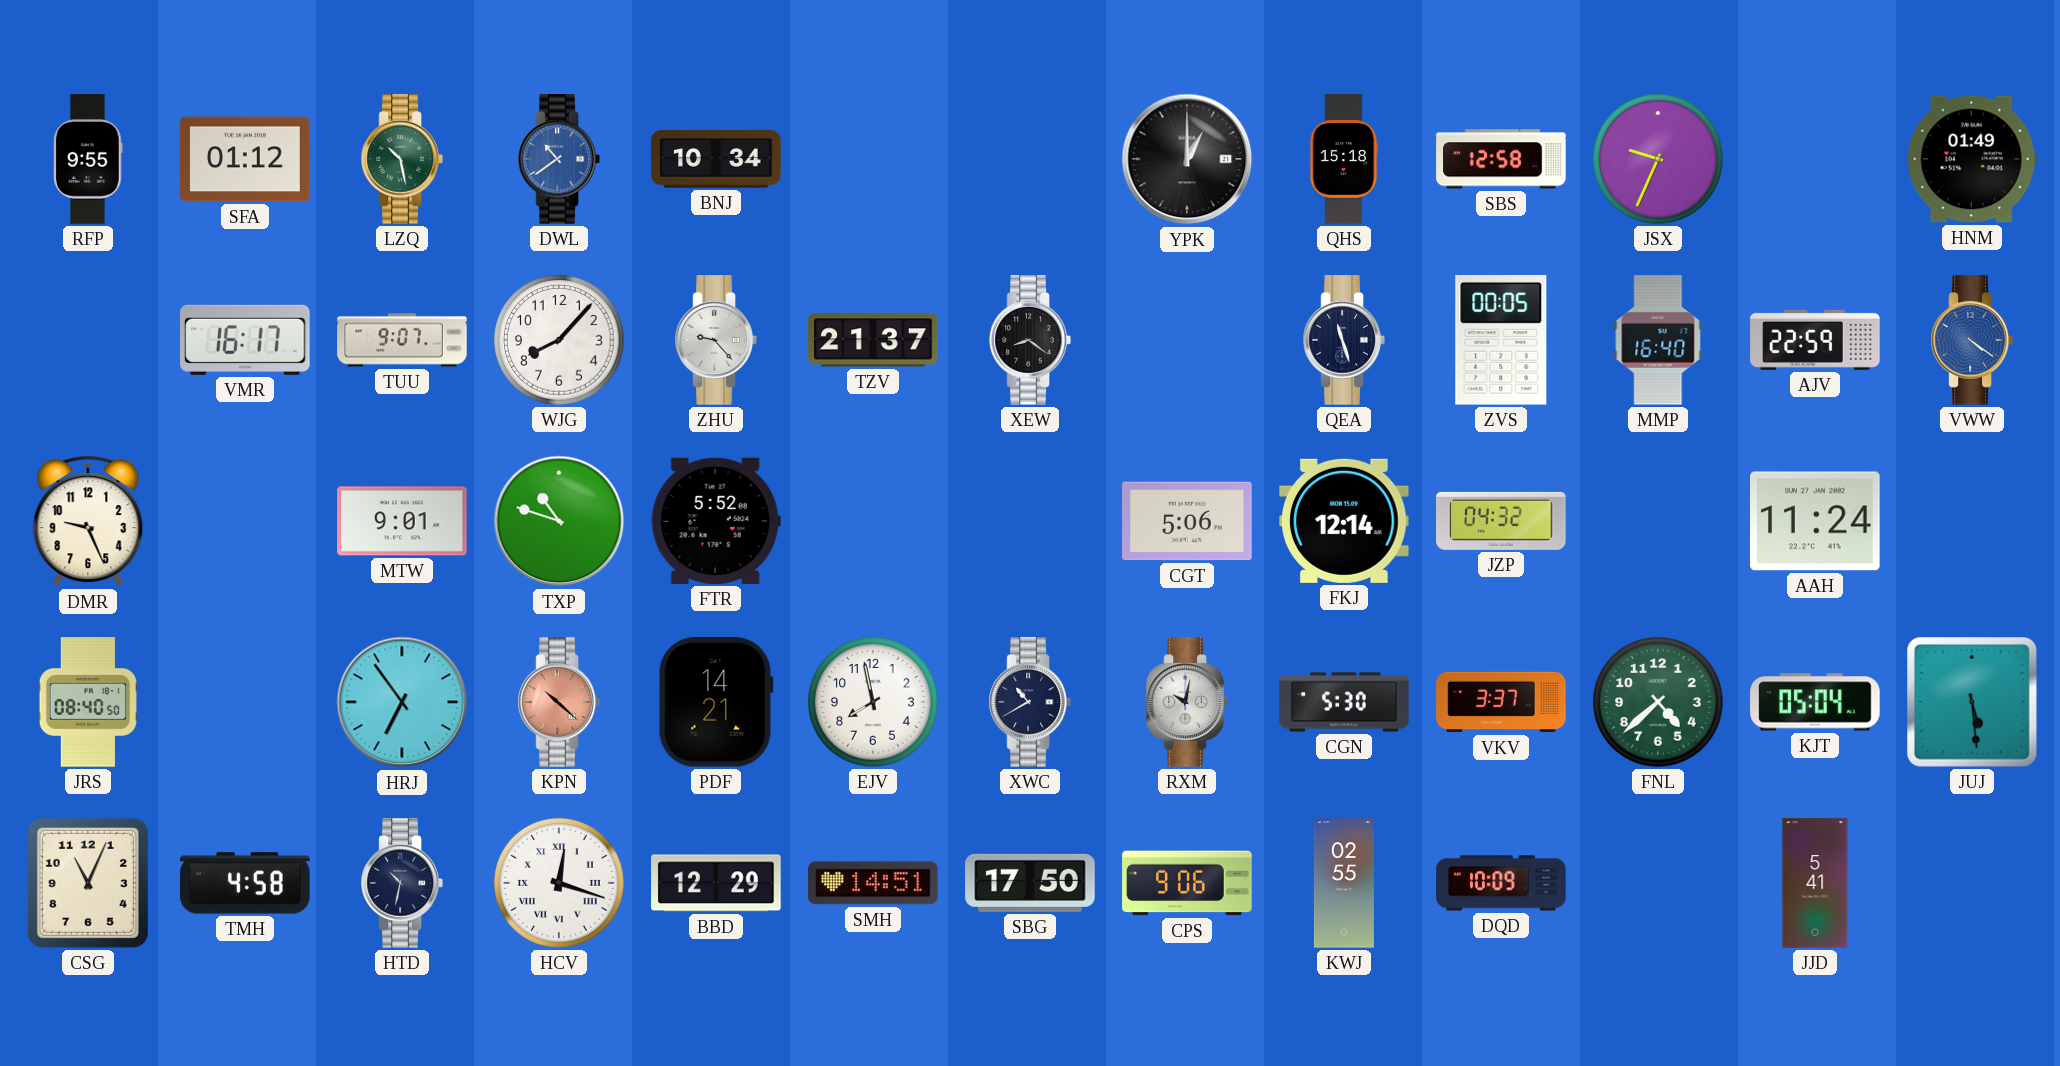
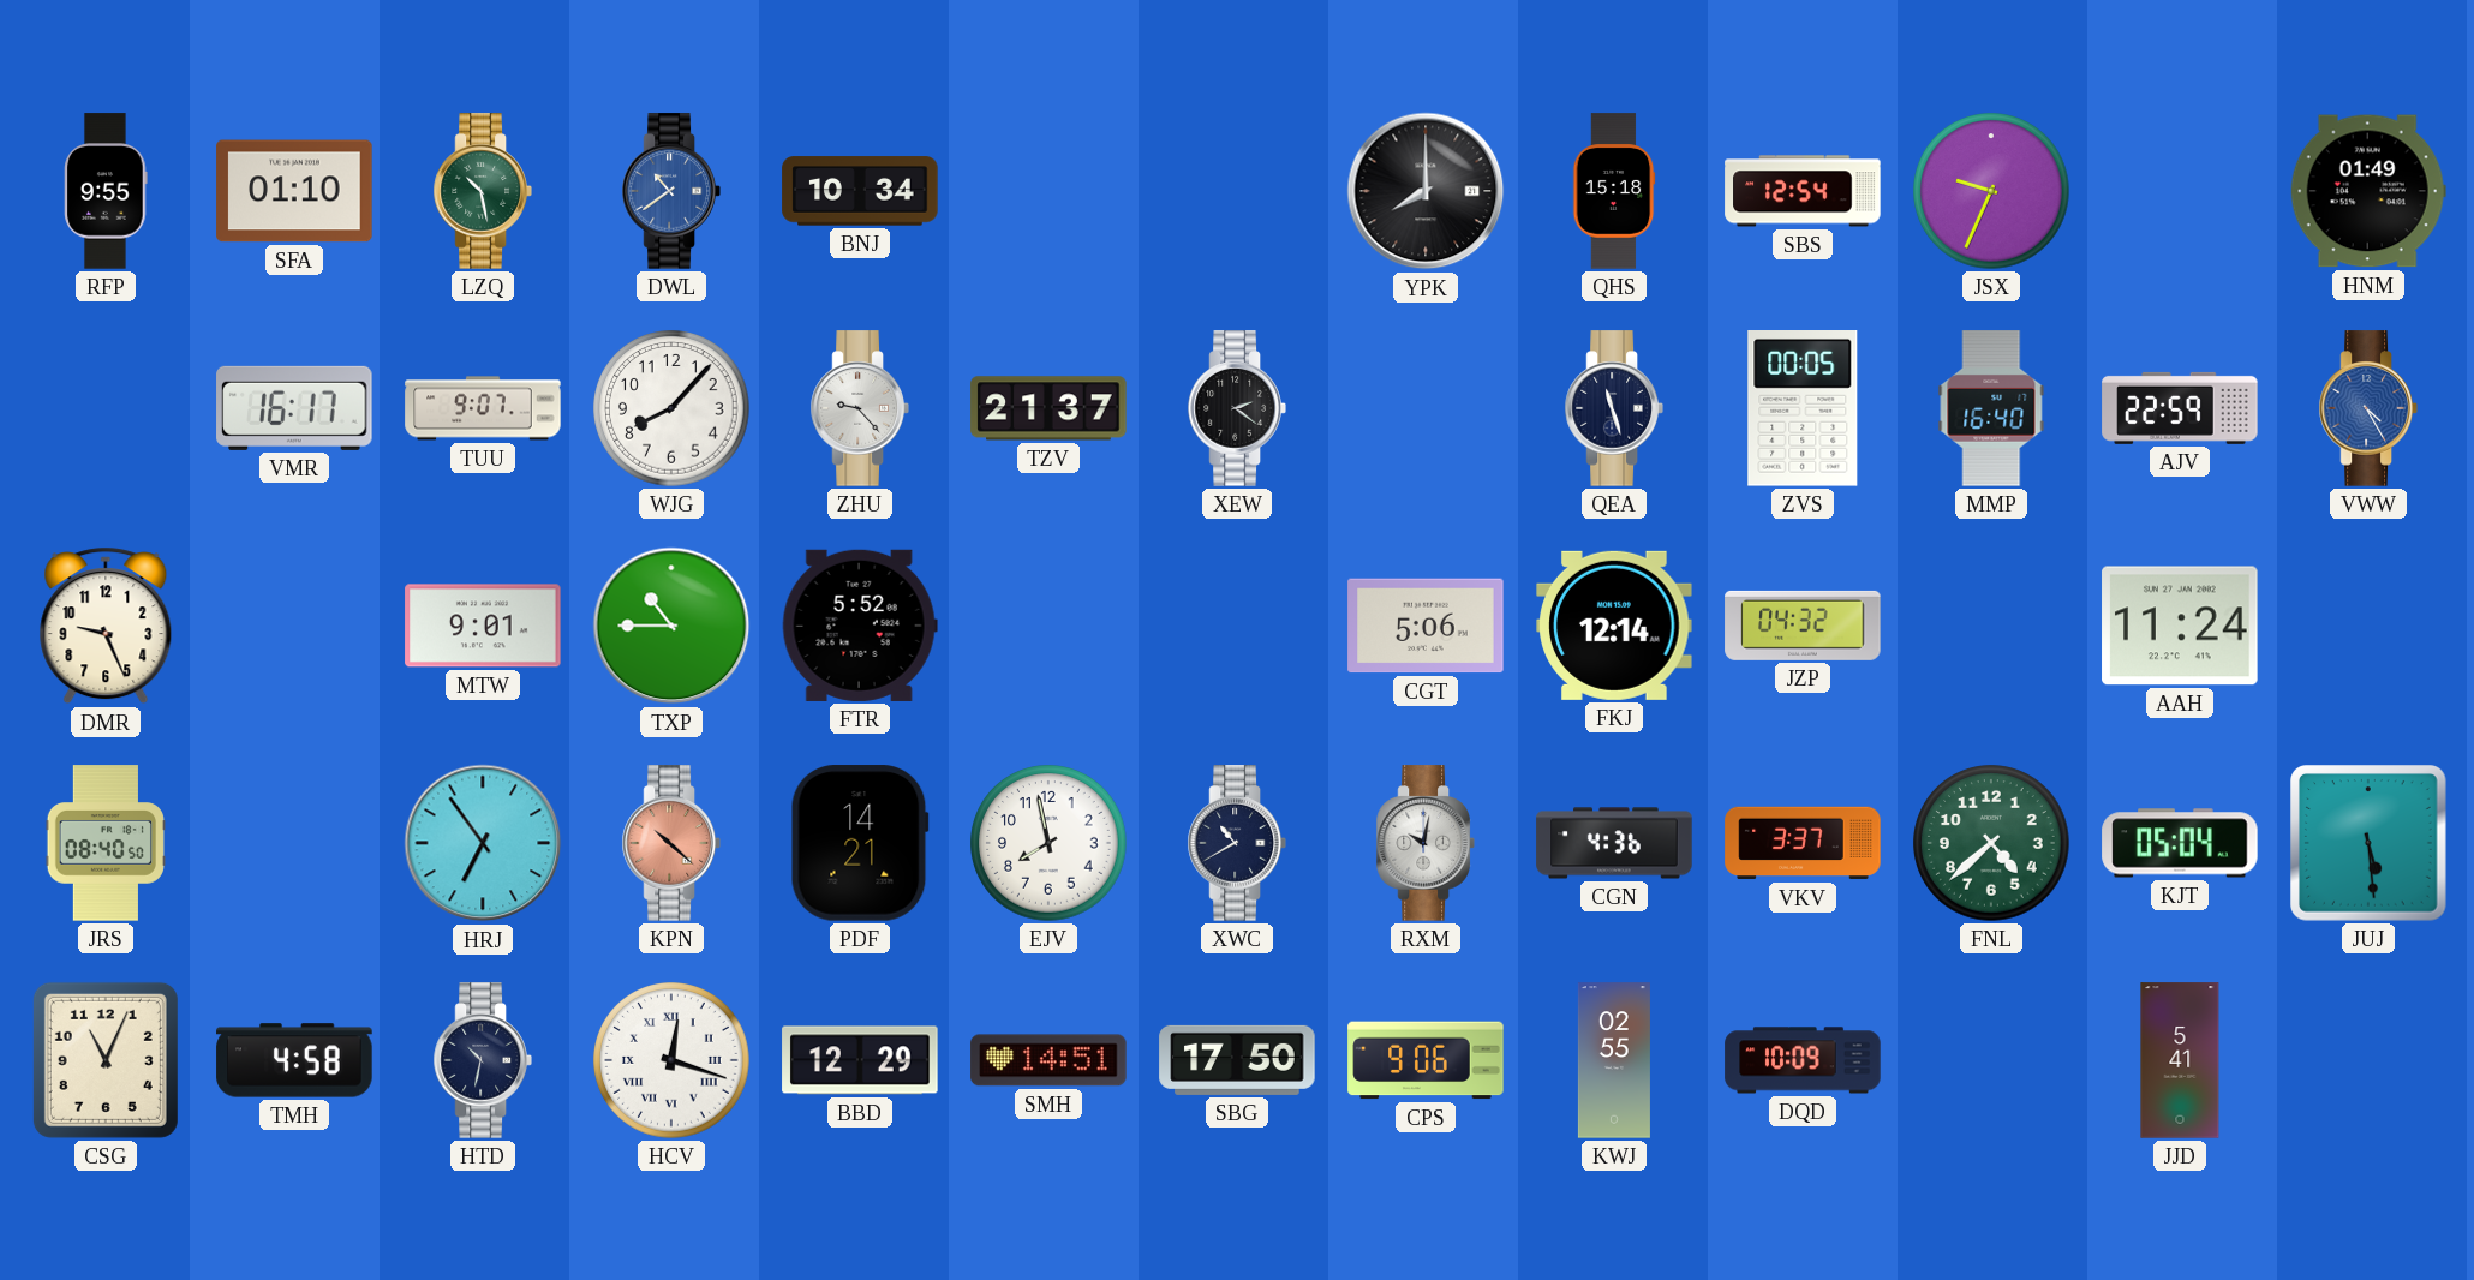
SFA: 01:12 -> 01:10
YPK: 1:00 -> 8:00
SBS: 12:58 -> 12:54
XEW: 8:21 -> 2:21
VWW: 4:21 -> 4:25
TXP: 10:48 -> 10:45
CGN: 5:30 -> 4:36
